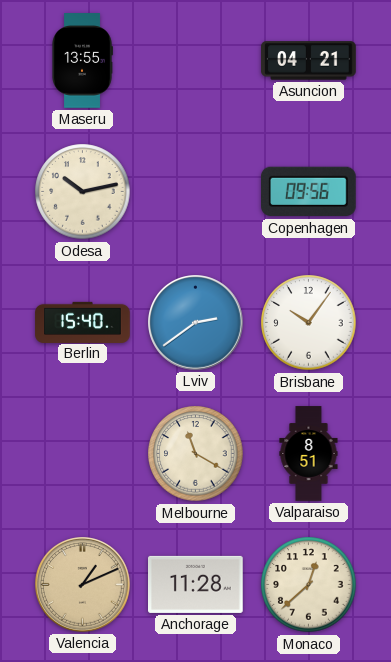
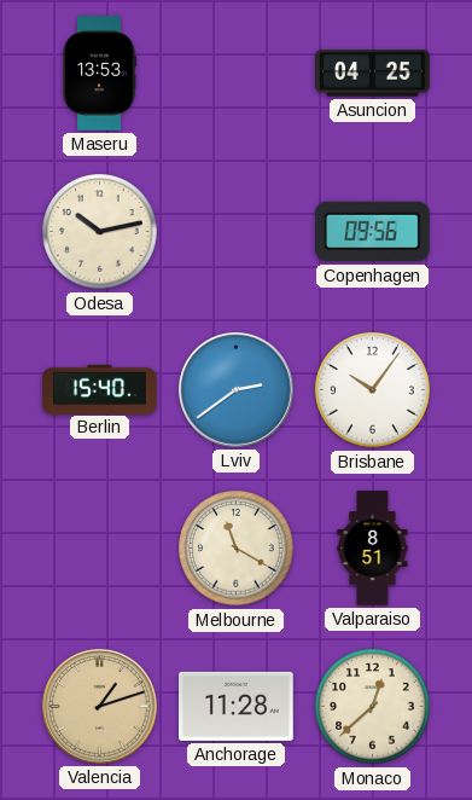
Maseru: 13:55 -> 13:53
Asuncion: 04:21 -> 04:25
Valencia: 1:11 -> 1:12
